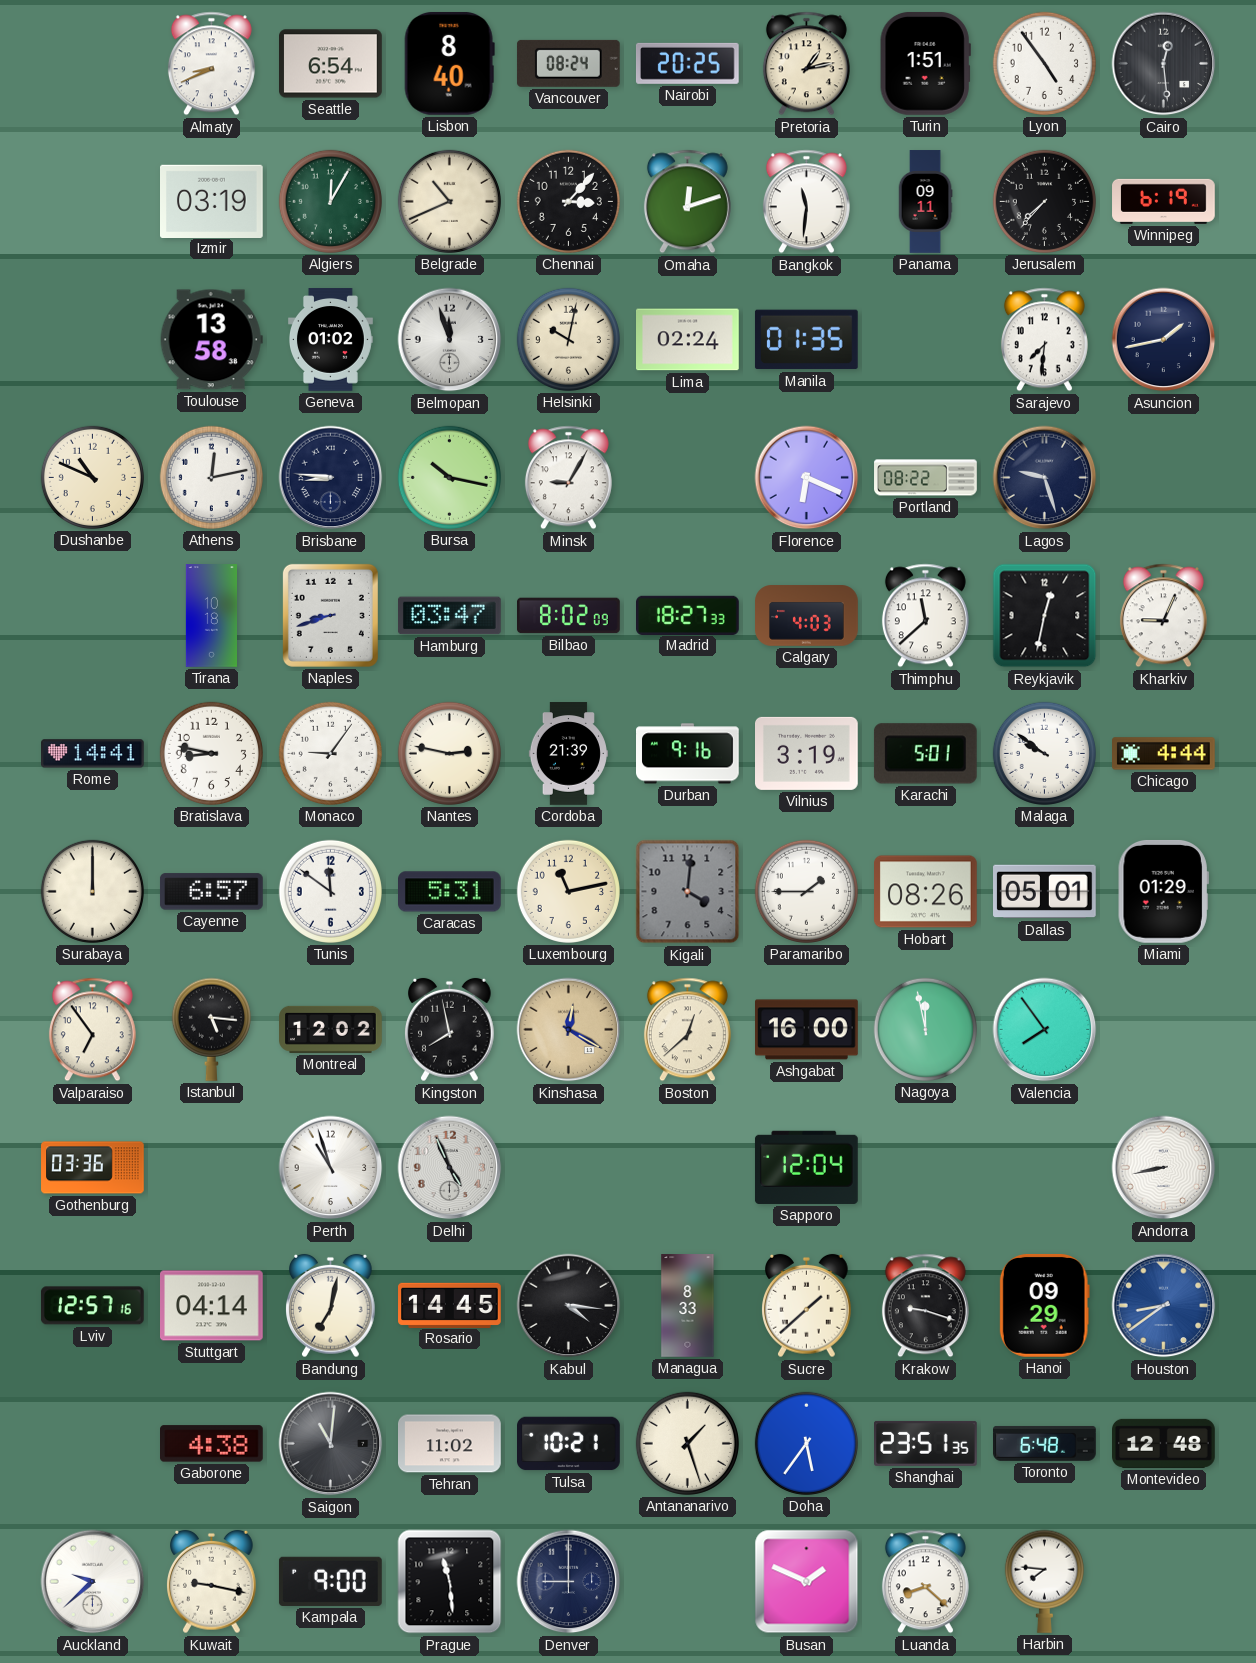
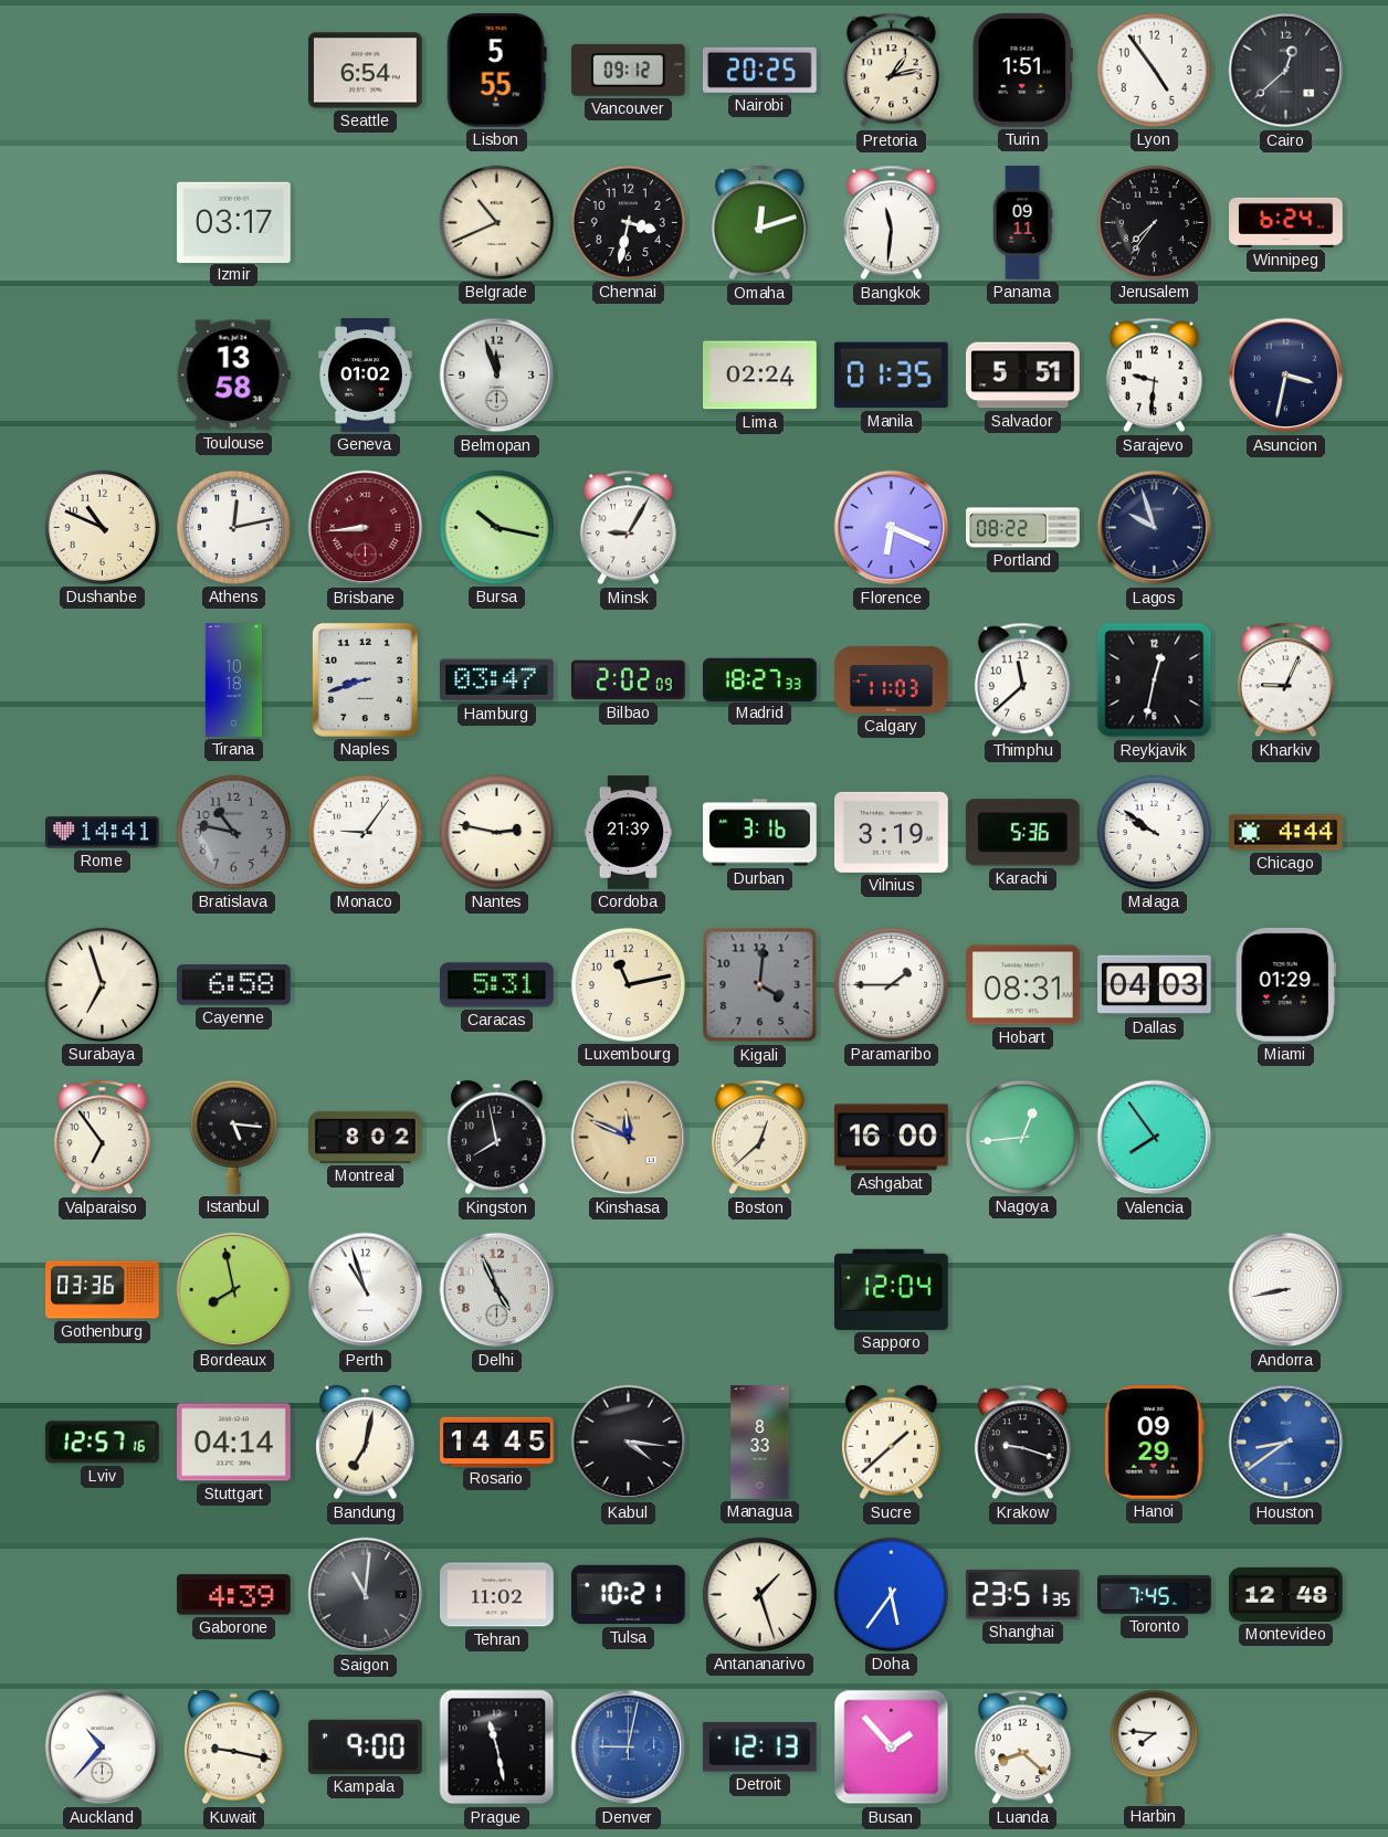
Almaty: 8:41 -> none
Lisbon: 8:40 -> 5:55
Vancouver: 08:24 -> 09:12
Cairo: 12:29 -> 12:38
Izmir: 03:19 -> 03:17
Algiers: 12:05 -> none
Chennai: 3:07 -> 3:32
Jerusalem: 7:37 -> 7:36
Winnipeg: 6:19 -> 6:24
Helsinki: 10:02 -> none
Salvador: none -> 5:51
Sarajevo: 7:31 -> 9:31
Asuncion: 1:43 -> 3:32
Brisbane: 8:46 -> 8:44
Brisbane dial: navy -> burgundy
Lagos: 9:27 -> 9:57
Bilbao: 8:02 -> 2:02
Calgary: 4:03 -> 11:03
Bratislava: 8:47 -> 10:47
Bratislava dial: white -> grey
Durban: 9:16 -> 3:16
Karachi: 5:01 -> 5:36
Surabaya: 12:00 -> 6:57
Cayenne: 6:57 -> 6:58
Tunis: 11:51 -> none
Hobart: 08:26 -> 08:31
Dallas: 05:01 -> 04:03
Montreal: 12:02 -> 8:02
Kinshasa: 12:20 -> 11:49
Nagoya: 11:58 -> 12:44
Bordeaux: none -> 7:58
Gaborone: 4:38 -> 4:39
Toronto: 6:48 -> 7:45
Auckland: 9:38 -> 10:37
Prague: 11:29 -> 11:28
Denver: 9:00 -> 9:02
Denver dial: navy -> blue
Detroit: none -> 12:13
Busan: 1:49 -> 1:53
